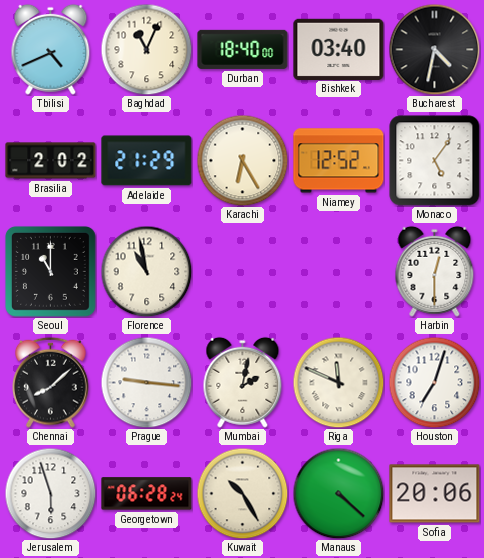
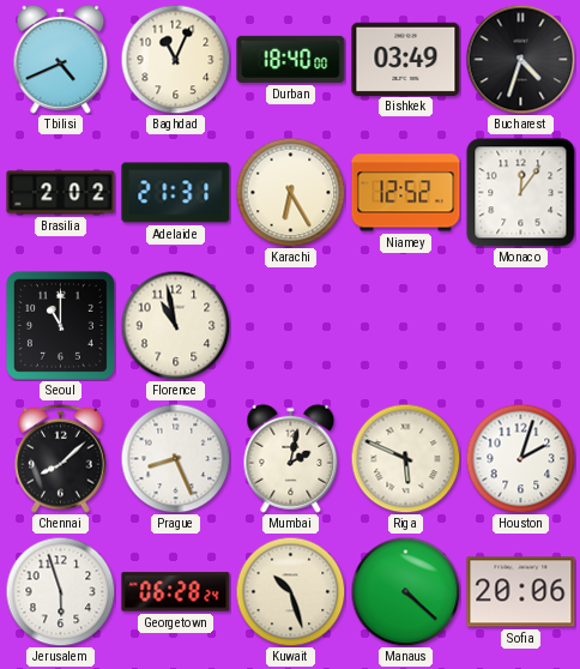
Bishkek: 03:40 -> 03:49
Bucharest: 4:32 -> 4:33
Adelaide: 21:29 -> 21:31
Monaco: 5:06 -> 12:06
Harbin: 12:30 -> none
Prague: 9:16 -> 8:26
Riga: 11:49 -> 5:49
Houston: 7:03 -> 2:03
Kuwait: 10:25 -> 10:27
